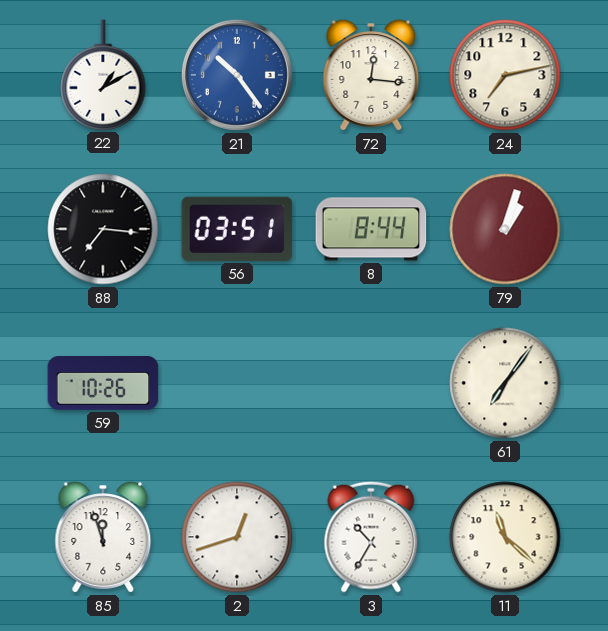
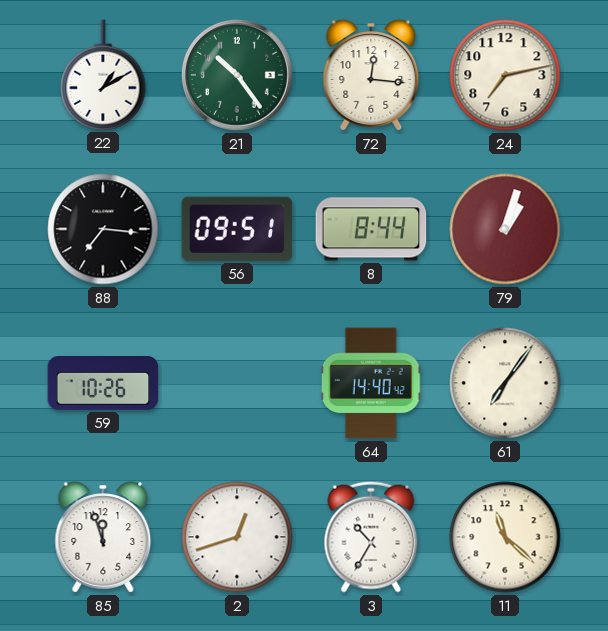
21 dial: blue -> green
56: 03:51 -> 09:51
64: none -> 14:40
